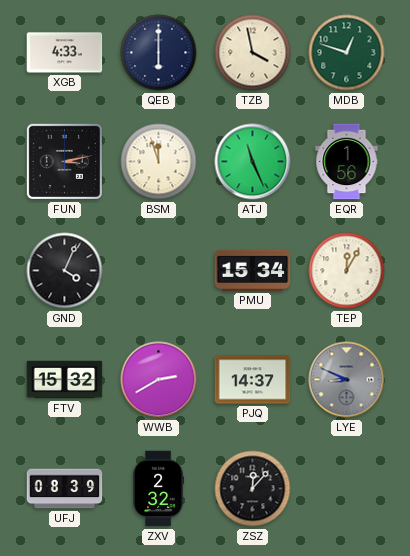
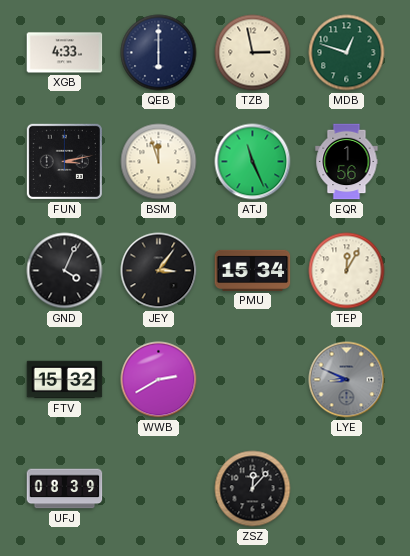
TZB: 3:58 -> 2:58
JEY: none -> 3:06
PJQ: 14:37 -> none
ZXV: 2:32 -> none
